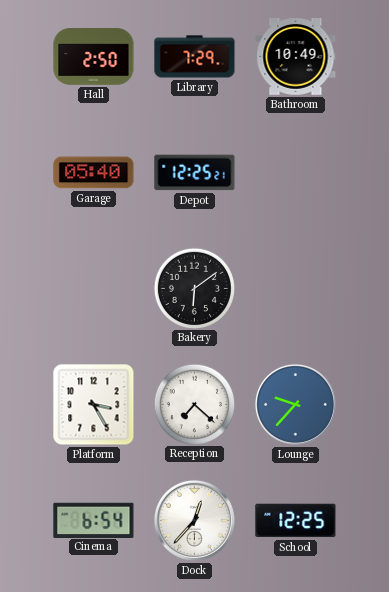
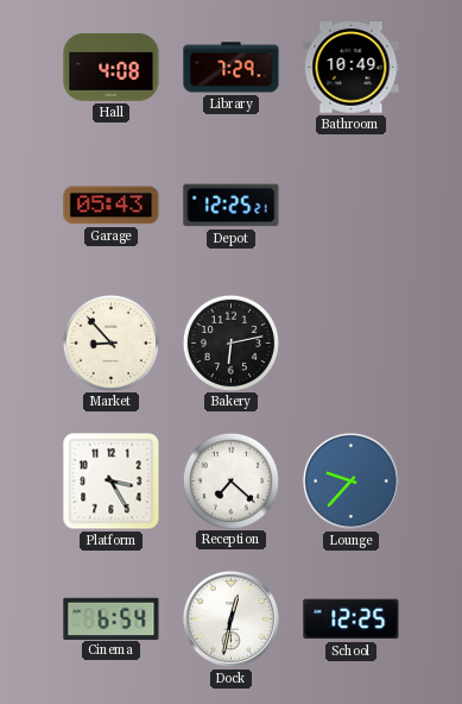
Hall: 2:50 -> 4:08
Garage: 05:40 -> 05:43
Market: none -> 8:53
Bakery: 6:09 -> 6:13
Dock: 12:37 -> 12:32
